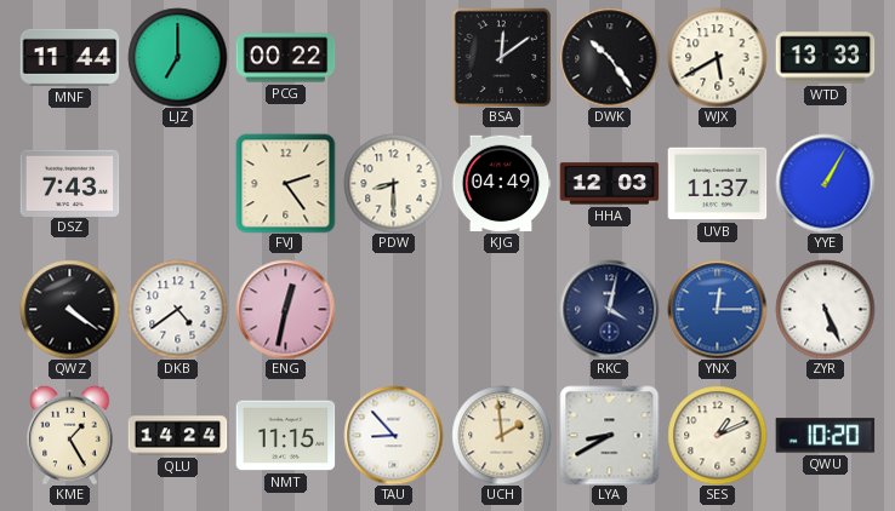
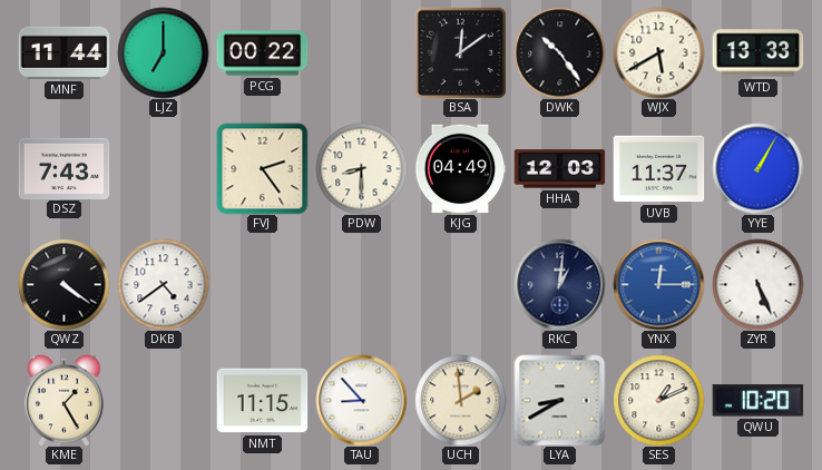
ENG: 12:32 -> none
RKC: 4:02 -> 1:01
QLU: 14:24 -> none
